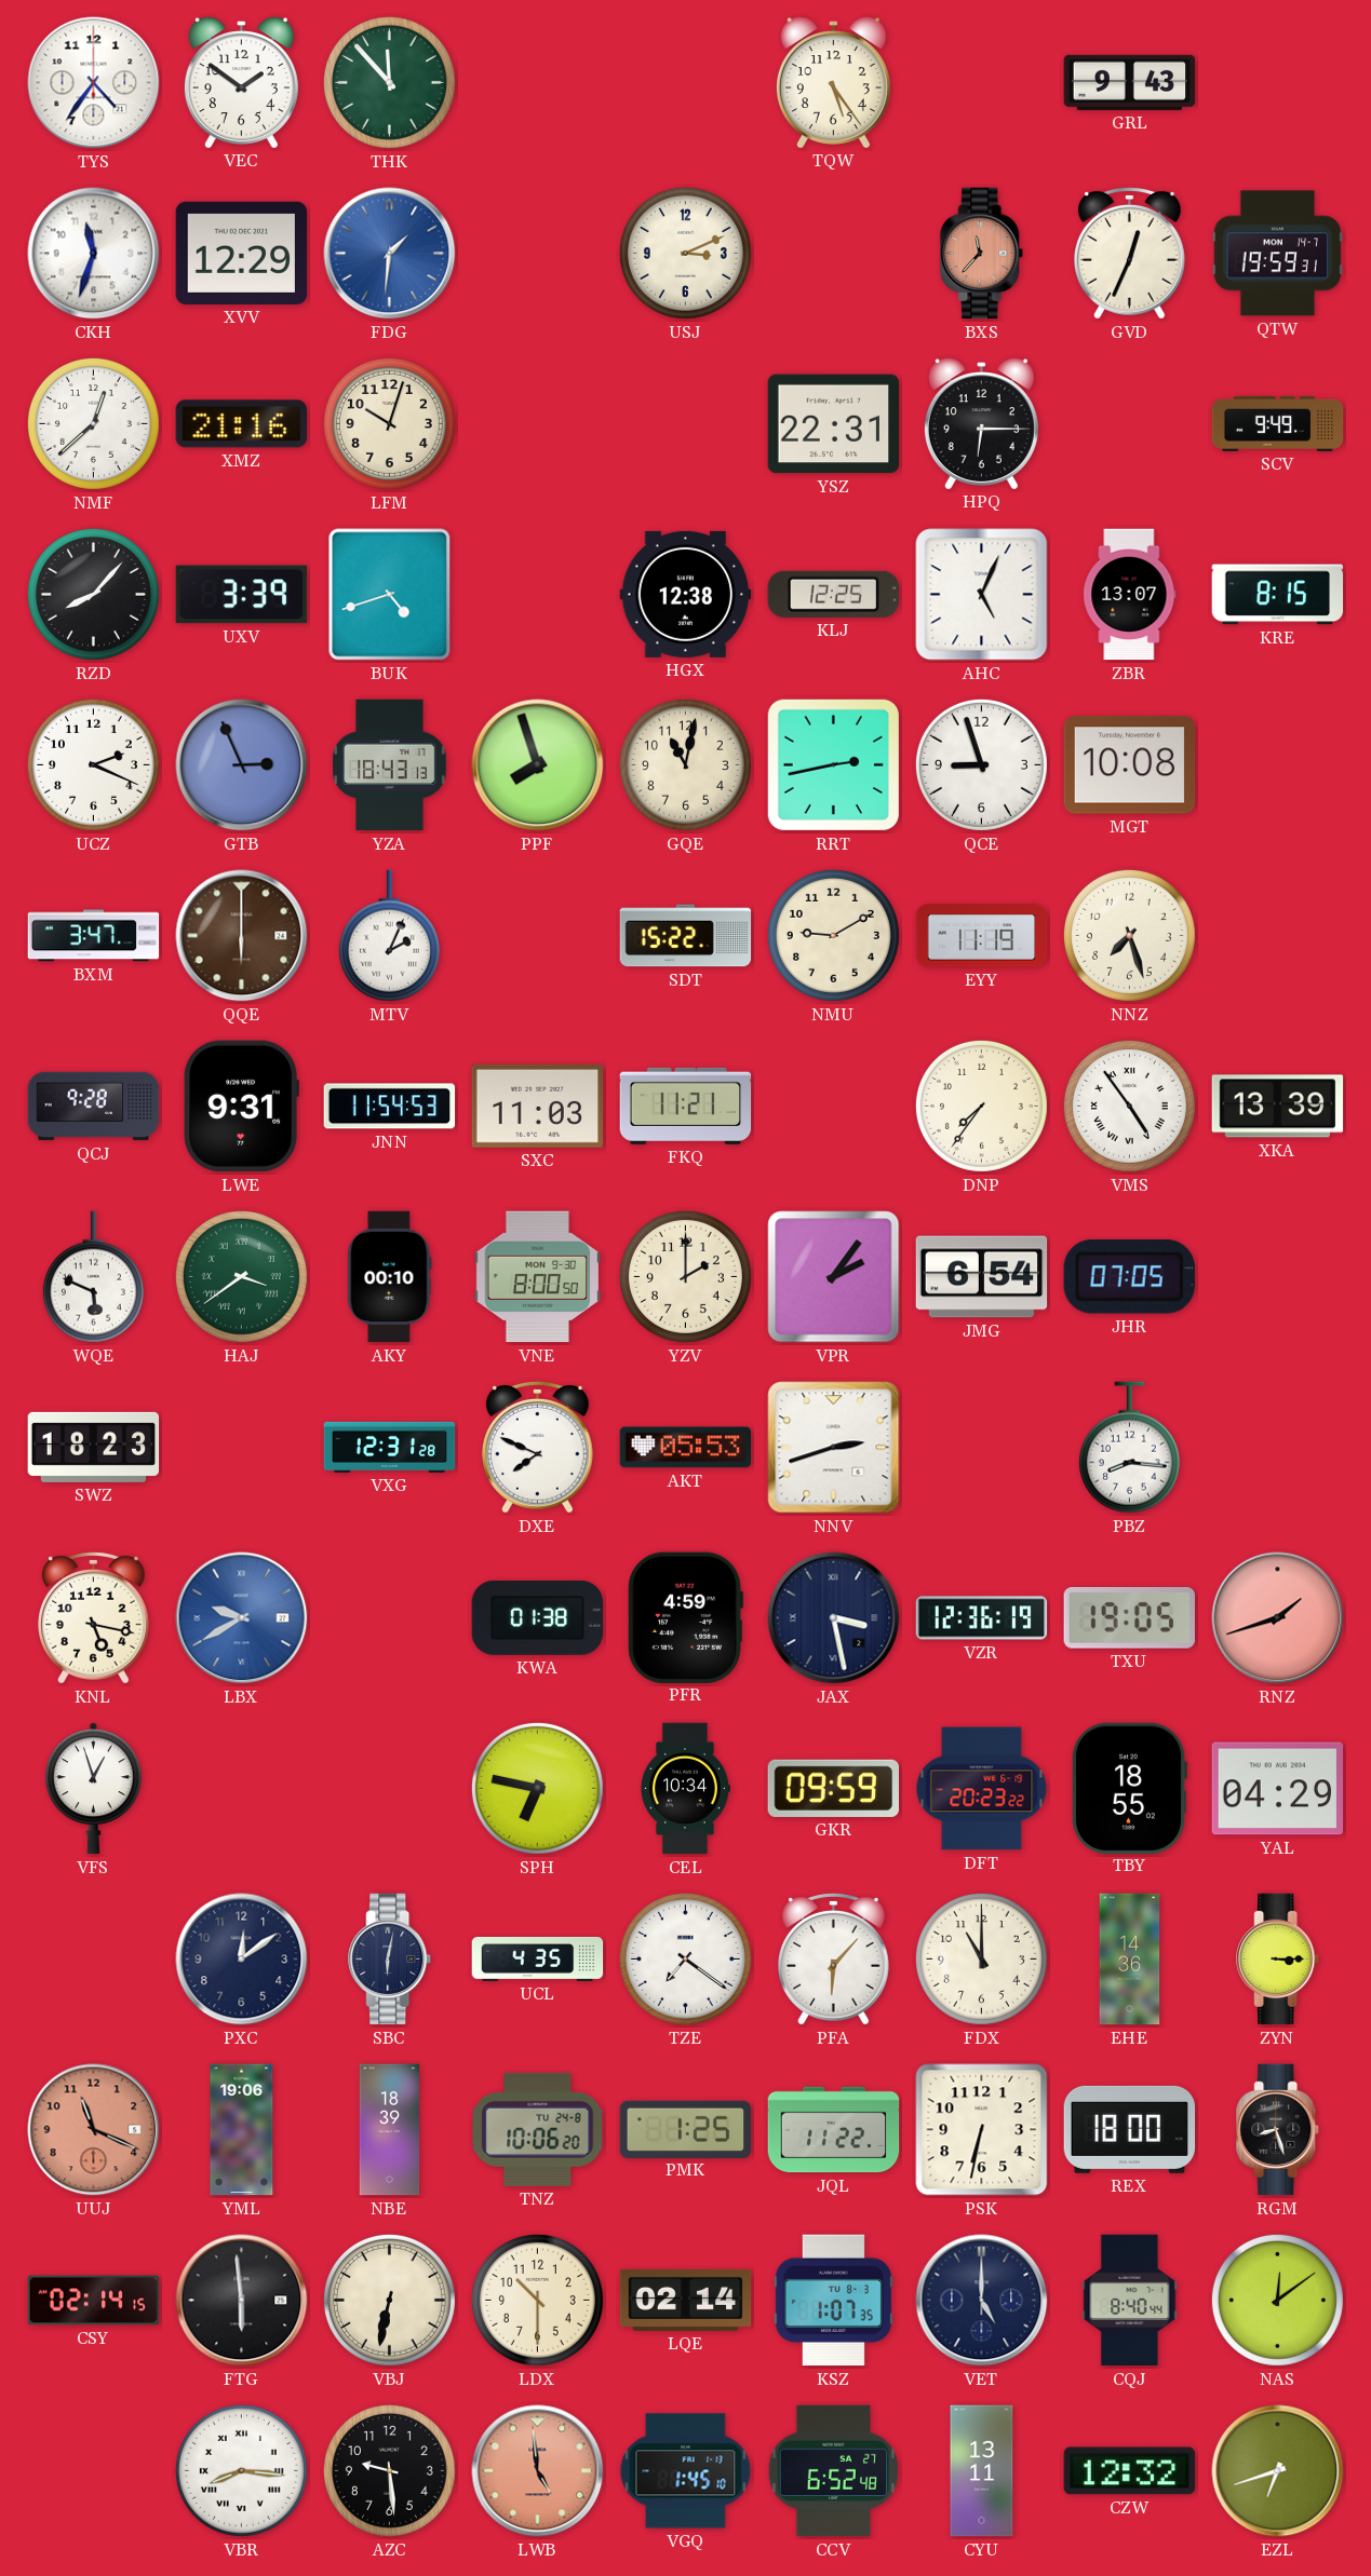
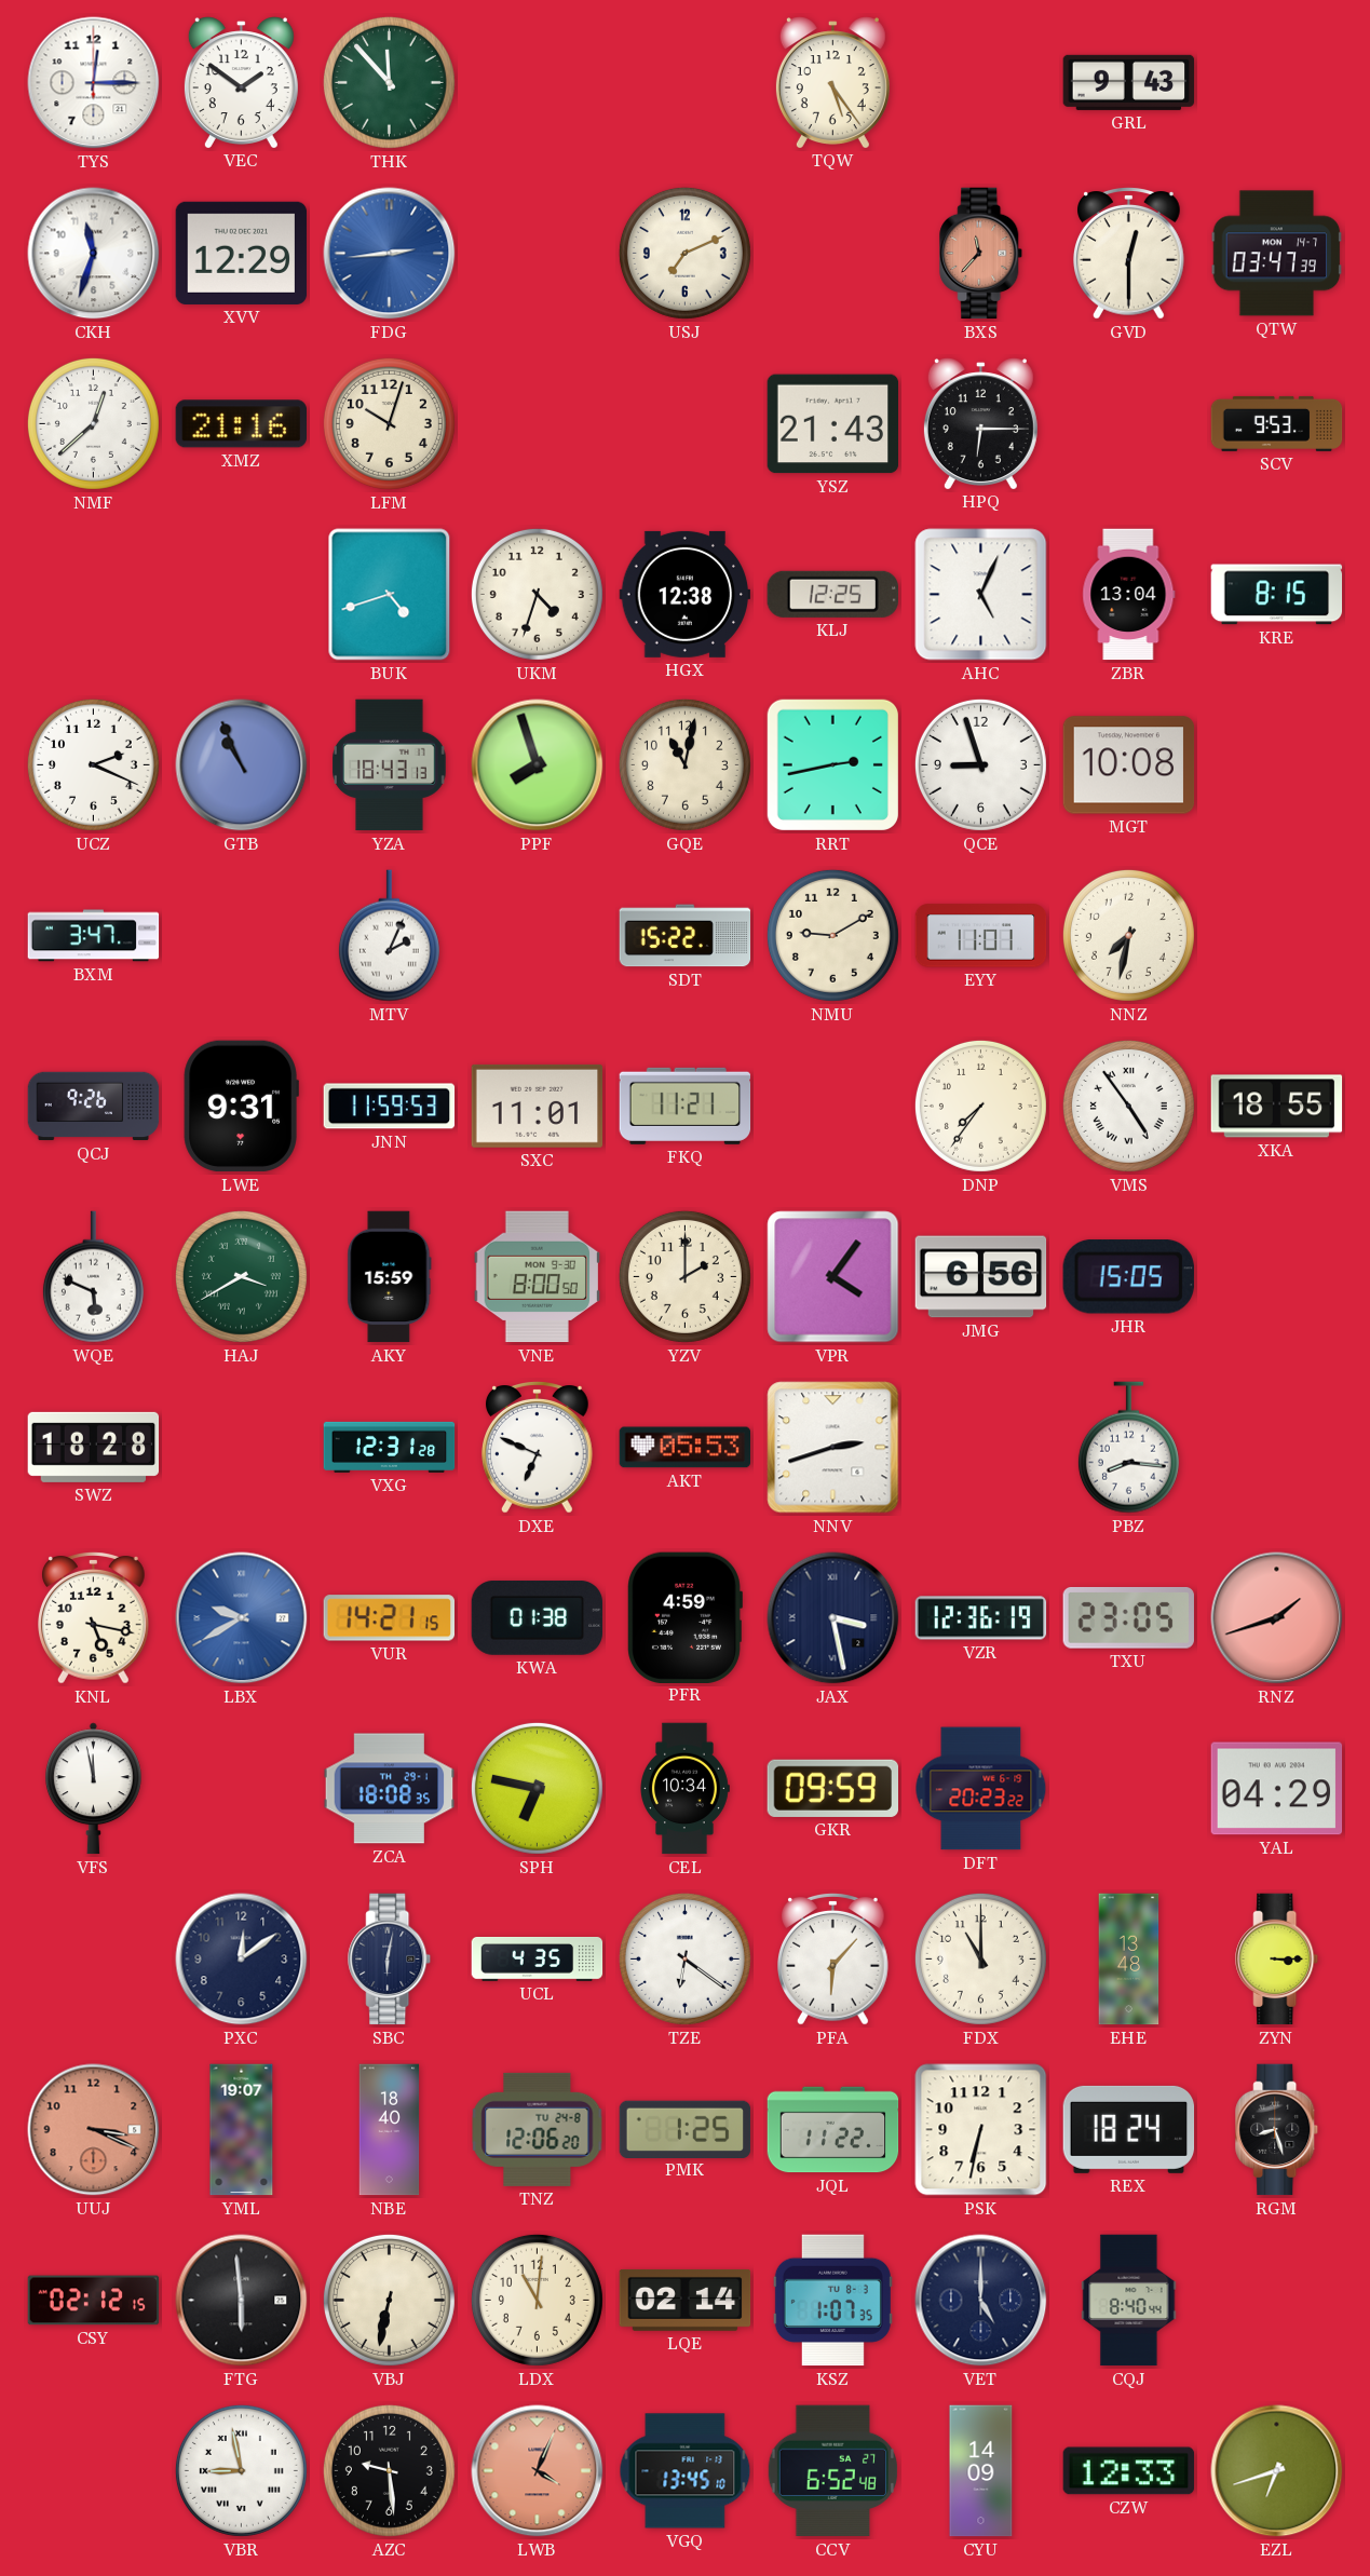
TYS: 4:36 -> 12:15
FDG: 1:31 -> 2:44
USJ: 3:11 -> 7:11
GVD: 12:34 -> 12:30
QTW: 19:59 -> 03:47
YSZ: 22:31 -> 21:43
SCV: 9:49 -> 9:53
RZD: 8:07 -> none
UXV: 3:39 -> none
UKM: none -> 4:33
ZBR: 13:07 -> 13:04
GTB: 2:56 -> 10:56
QQE: 6:00 -> none
EYY: 11:19 -> 11:01
NNZ: 7:27 -> 7:32
QCJ: 9:28 -> 9:26
JNN: 11:54 -> 11:59
SXC: 11:03 -> 11:01
XKA: 13:39 -> 18:55
HAJ: 3:39 -> 3:40
AKY: 00:10 -> 15:59
VPR: 2:06 -> 4:06
JMG: 6:54 -> 6:56
JHR: 07:05 -> 15:05
SWZ: 18:23 -> 18:28
DXE: 7:49 -> 6:49
VUR: none -> 14:21
TXU: 19:05 -> 23:05
VFS: 12:57 -> 11:58
ZCA: none -> 18:08
TBY: 18:55 -> none
TZE: 7:21 -> 6:21
EHE: 14:36 -> 13:48
UUJ: 11:19 -> 3:19
YML: 19:06 -> 19:07
NBE: 18:39 -> 18:40
TNZ: 10:06 -> 12:06
REX: 18:00 -> 18:24
CSY: 02:14 -> 02:12
LDX: 10:30 -> 11:01
NAS: 12:09 -> none
VBR: 8:16 -> 8:58
LWB: 4:59 -> 4:04
VGQ: 1:45 -> 13:45
CYU: 13:11 -> 14:09
CZW: 12:32 -> 12:33
